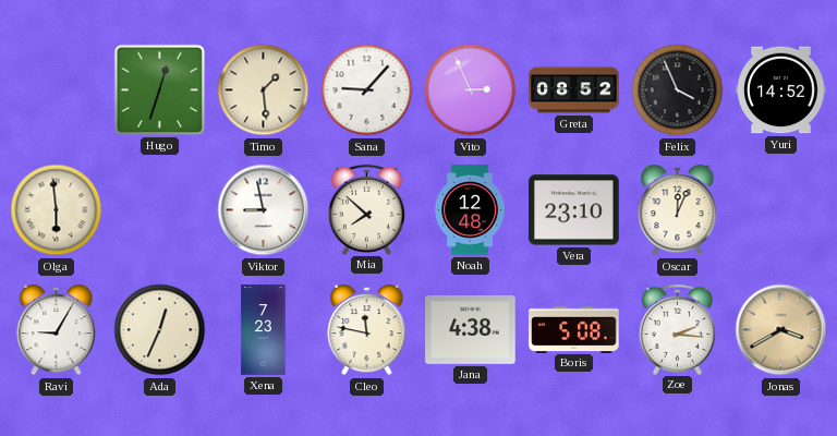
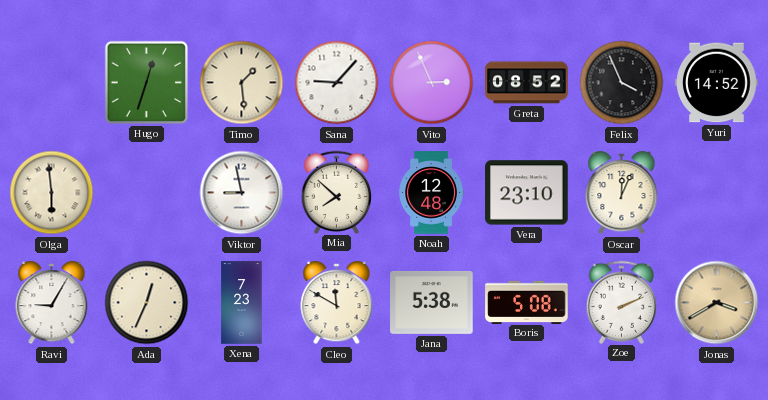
Cleo: 11:47 -> 11:50
Jana: 4:38 -> 5:38
Zoe: 2:16 -> 2:11
